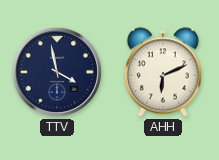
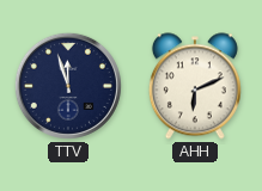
TTV: 3:58 -> 11:57
